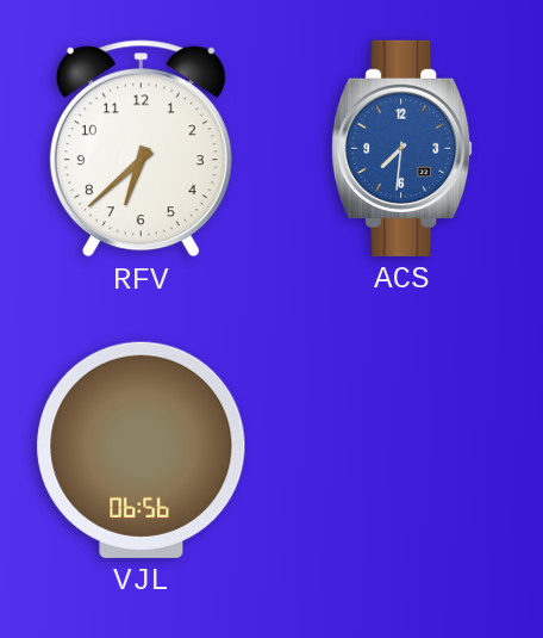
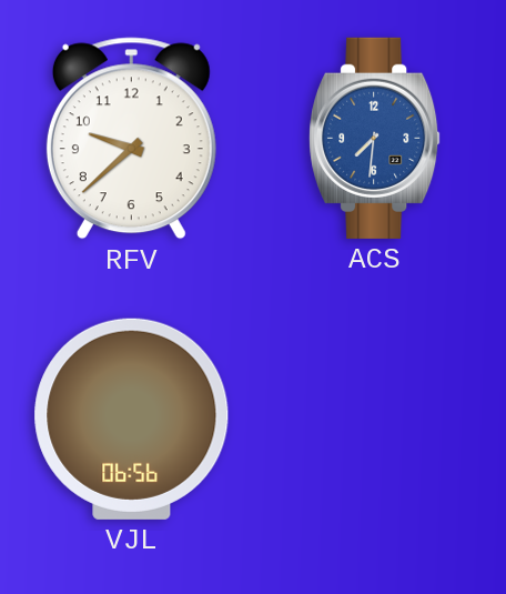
RFV: 6:38 -> 9:38
